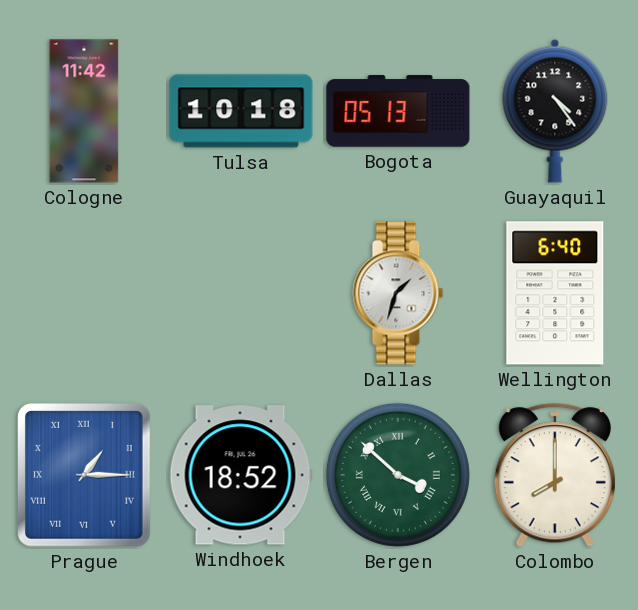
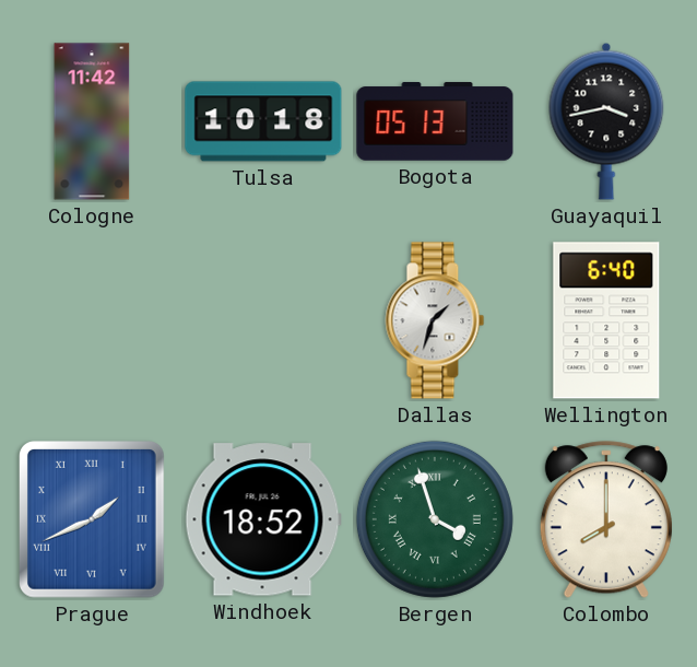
Guayaquil: 4:24 -> 3:43
Prague: 1:15 -> 1:41
Bergen: 3:52 -> 3:57
